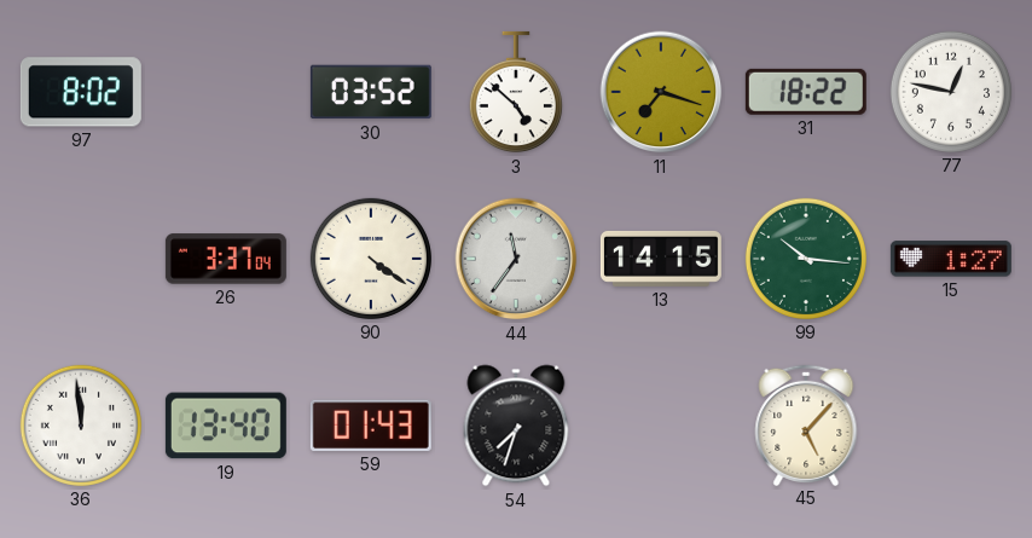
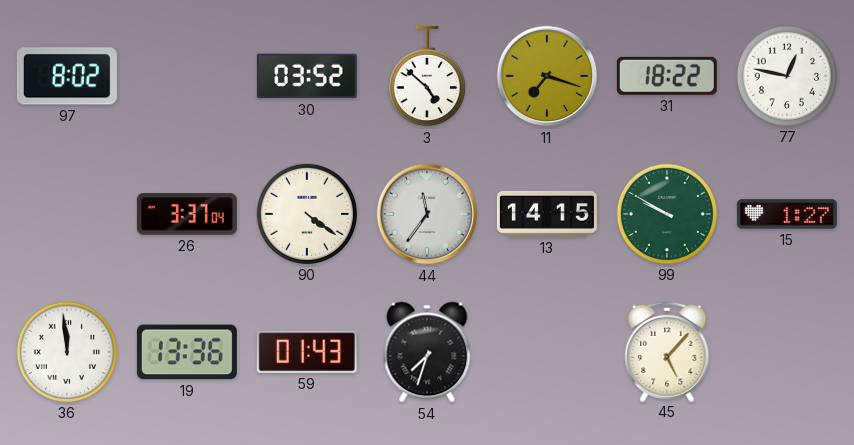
99: 10:16 -> 9:50
19: 13:40 -> 13:36
